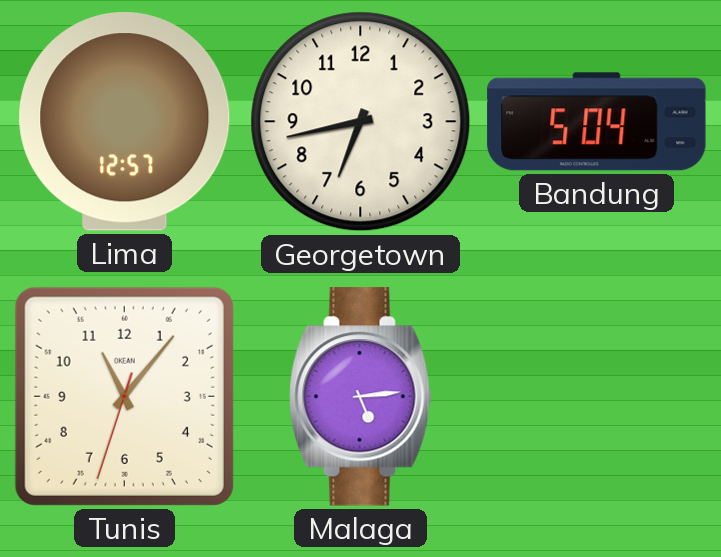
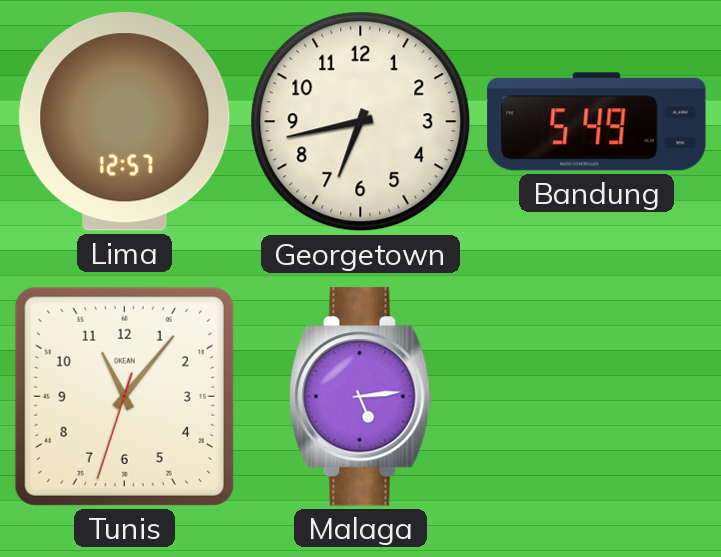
Bandung: 5:04 -> 5:49
